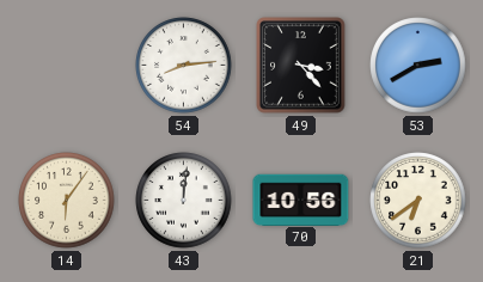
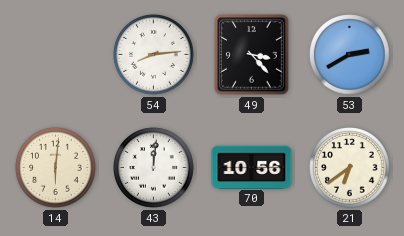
14: 6:06 -> 6:01
